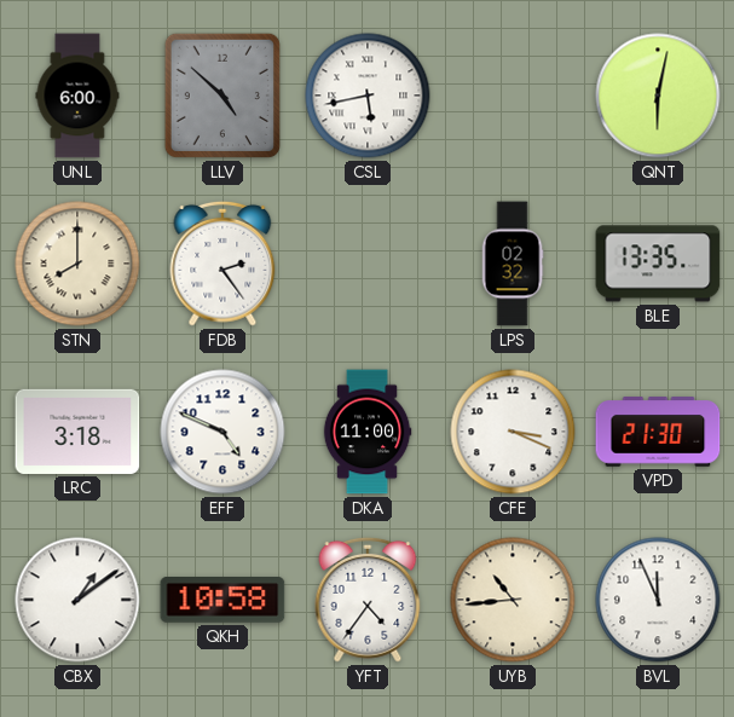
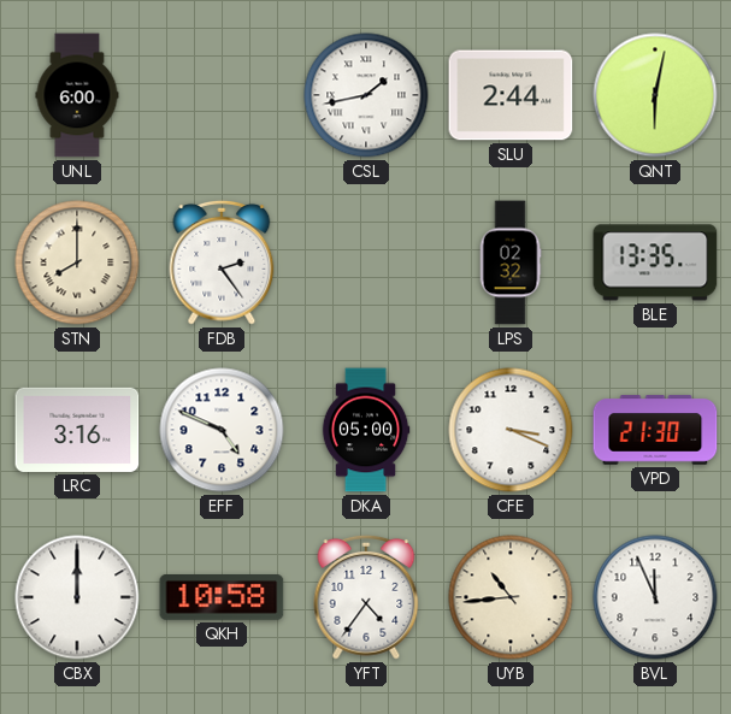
LLV: 4:52 -> none
CSL: 5:43 -> 1:43
SLU: none -> 2:44
LRC: 3:18 -> 3:16
DKA: 11:00 -> 05:00
CBX: 1:09 -> 12:00
